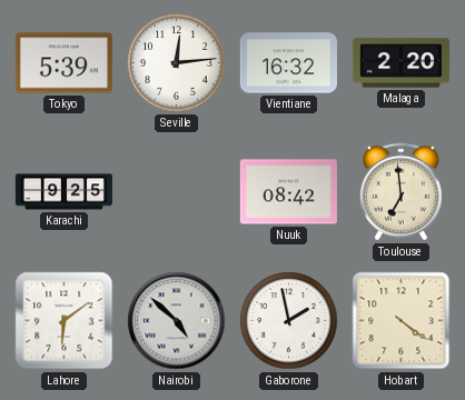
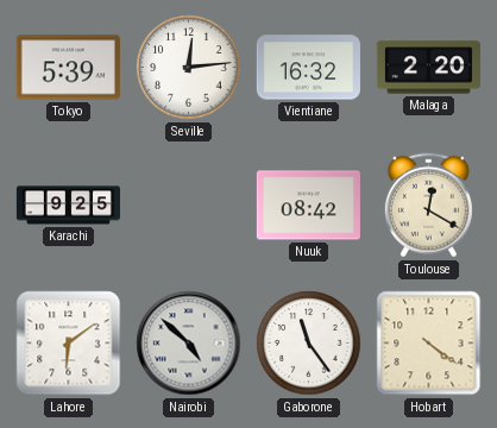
Toulouse: 6:59 -> 12:20
Gaborone: 1:58 -> 11:24
